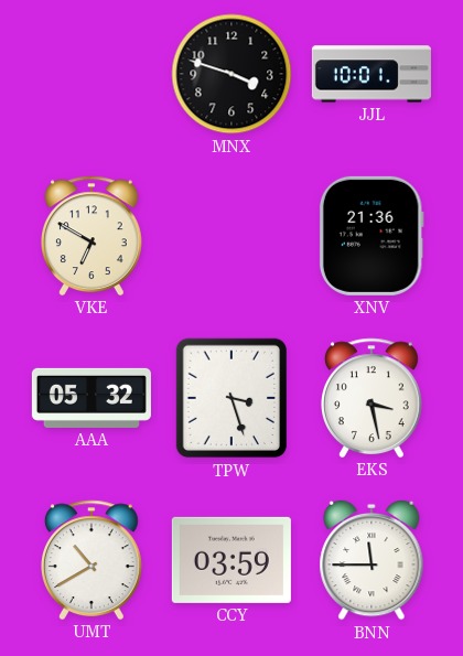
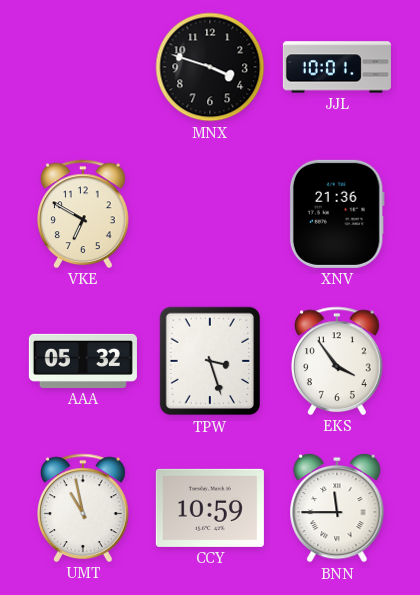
EKS: 3:28 -> 3:54
UMT: 10:40 -> 10:58
CCY: 03:59 -> 10:59
